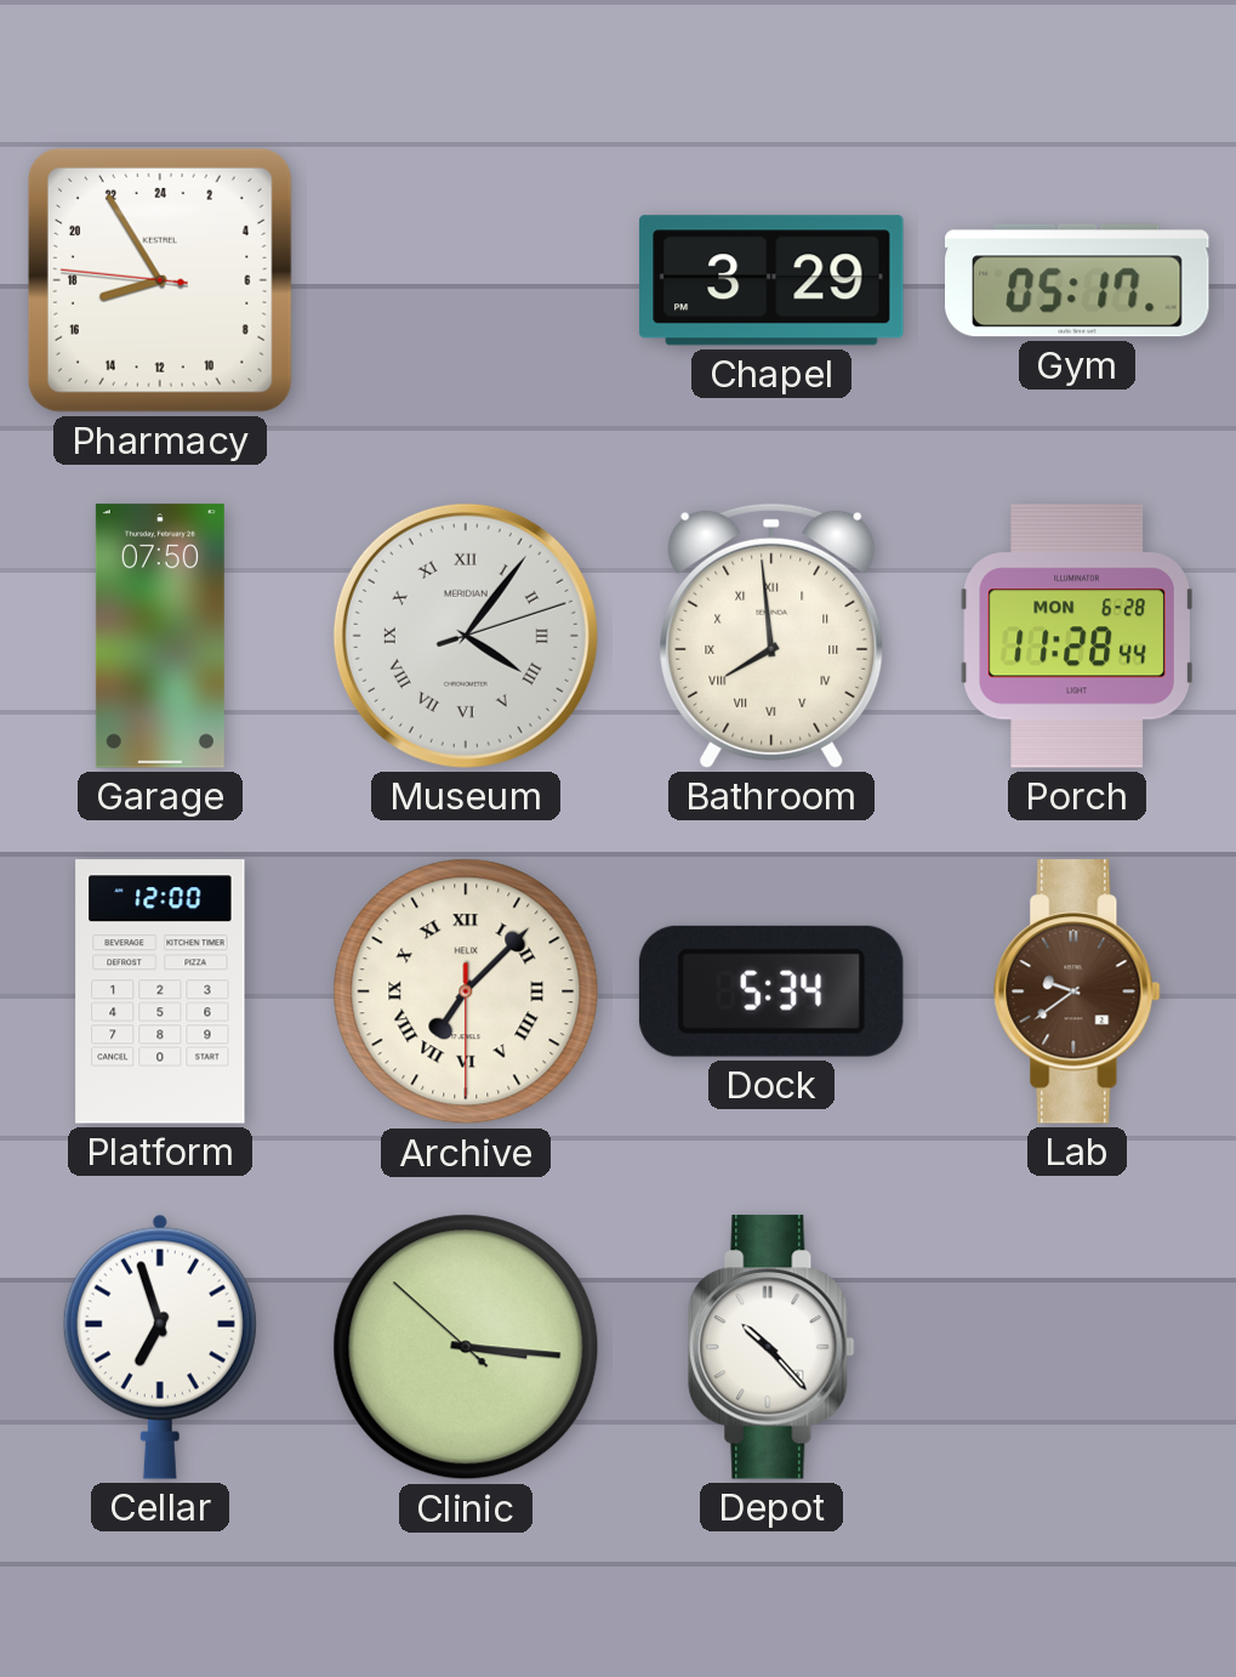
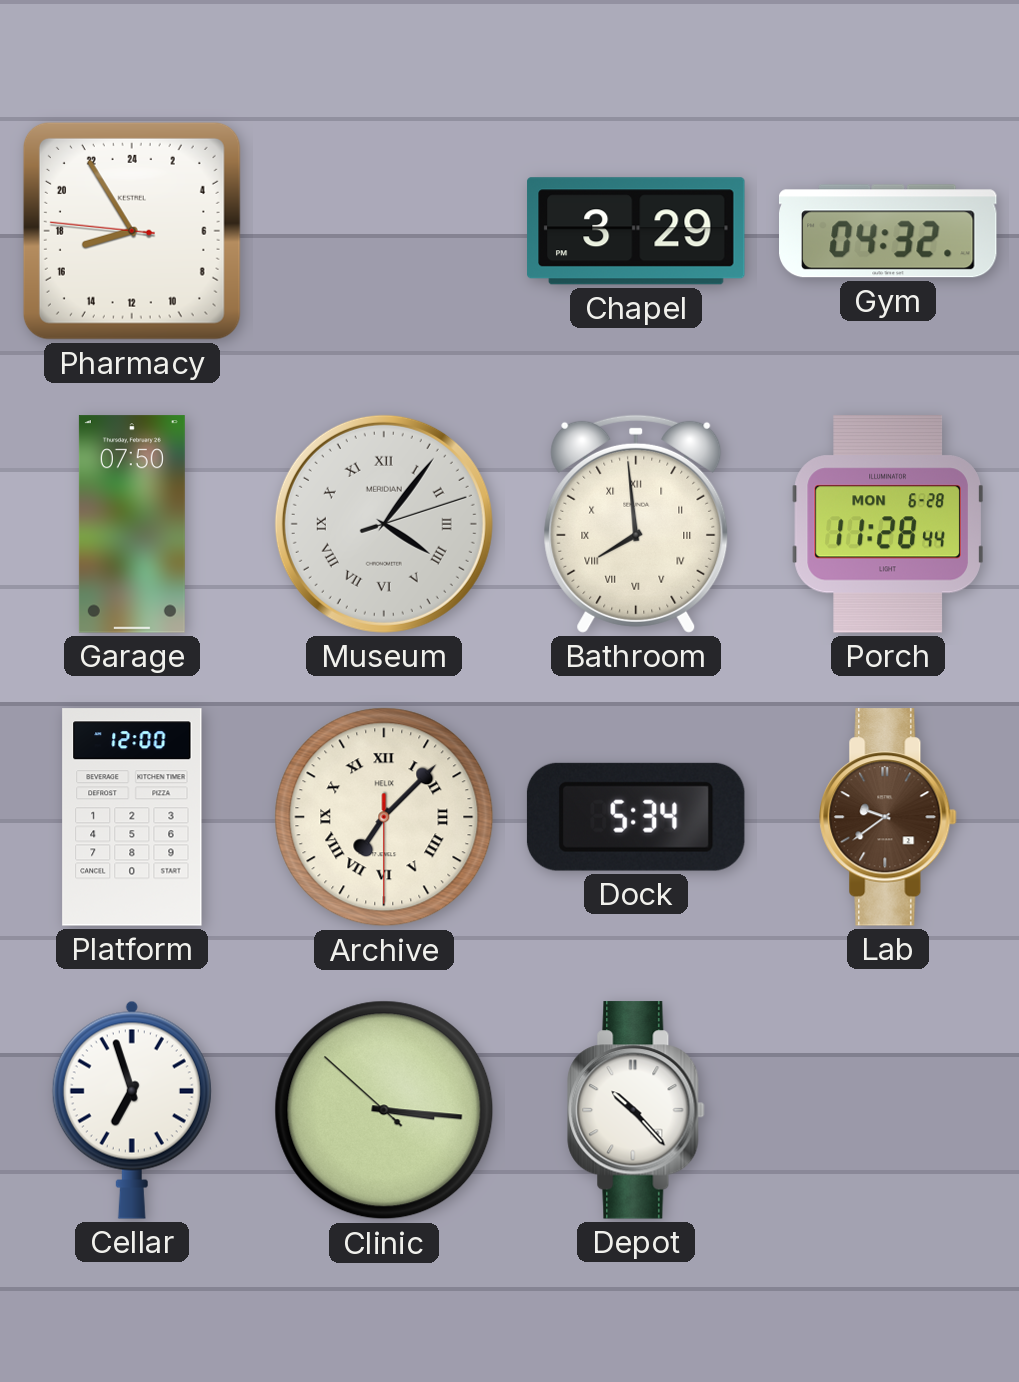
Gym: 05:17 -> 04:32
